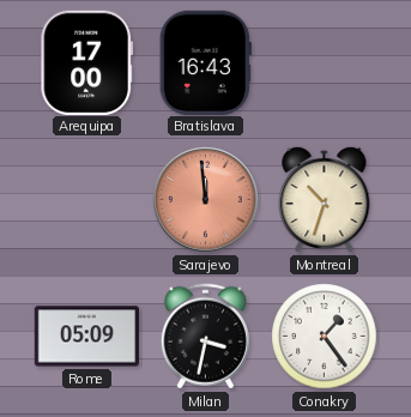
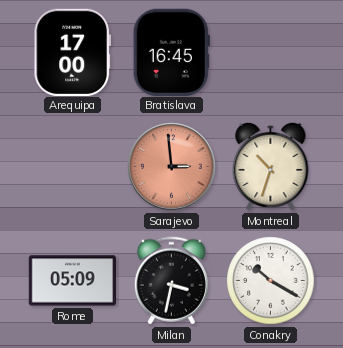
Bratislava: 16:43 -> 16:45
Sarajevo: 11:59 -> 2:59
Conakry: 1:24 -> 10:20
